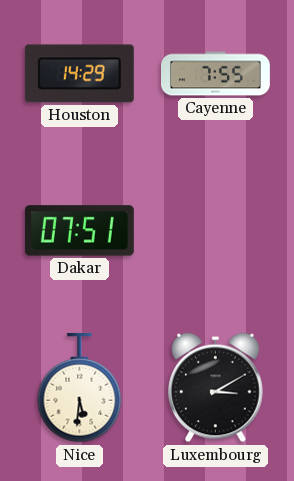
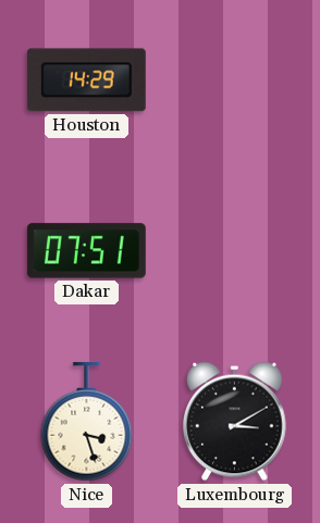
Cayenne: 7:55 -> none
Nice: 5:31 -> 3:27
